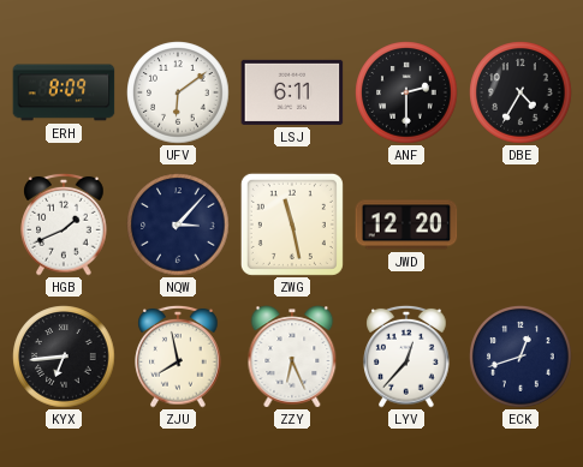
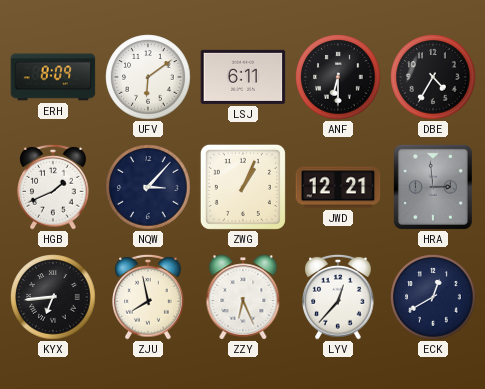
ANF: 2:30 -> 6:30
ZWG: 11:28 -> 1:04
JWD: 12:20 -> 12:21
HRA: none -> 2:59
ECK: 12:42 -> 12:40
